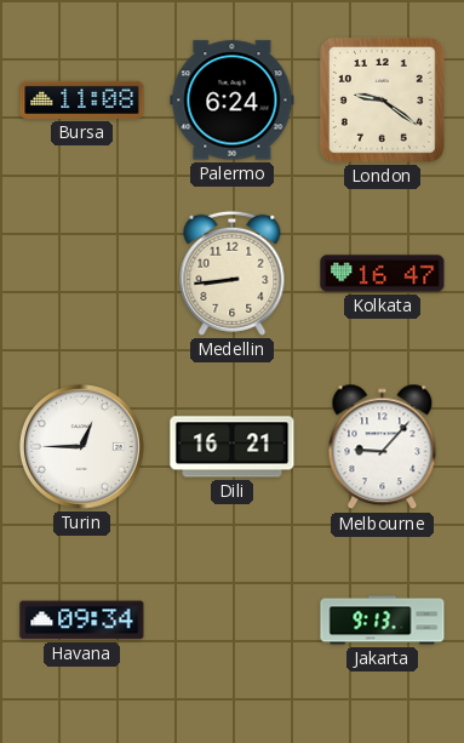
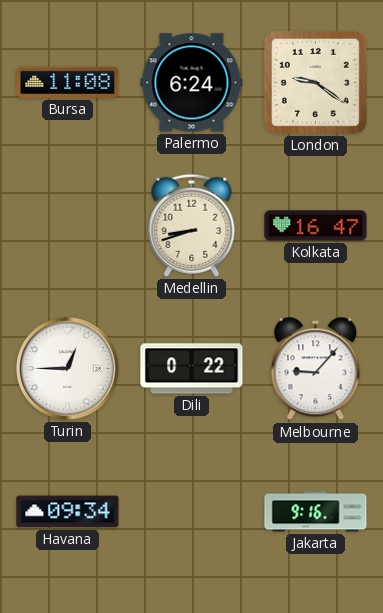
Medellin: 8:44 -> 8:42
Dili: 16:21 -> 0:22
Jakarta: 9:13 -> 9:16
